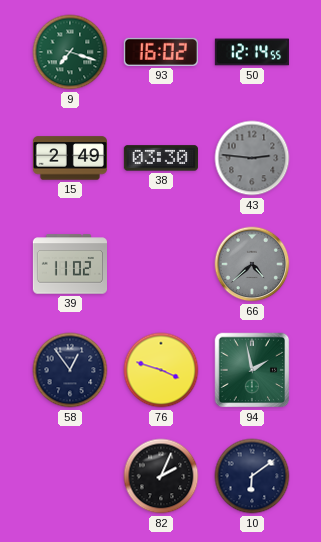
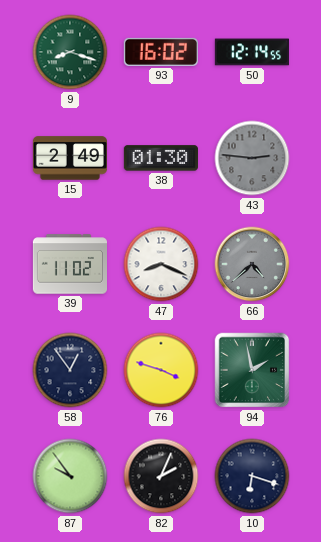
9: 7:18 -> 8:18
38: 03:30 -> 01:30
47: none -> 8:19
87: none -> 9:54
10: 6:09 -> 6:18
